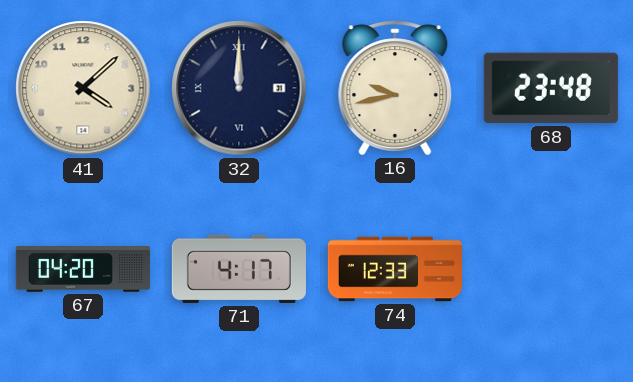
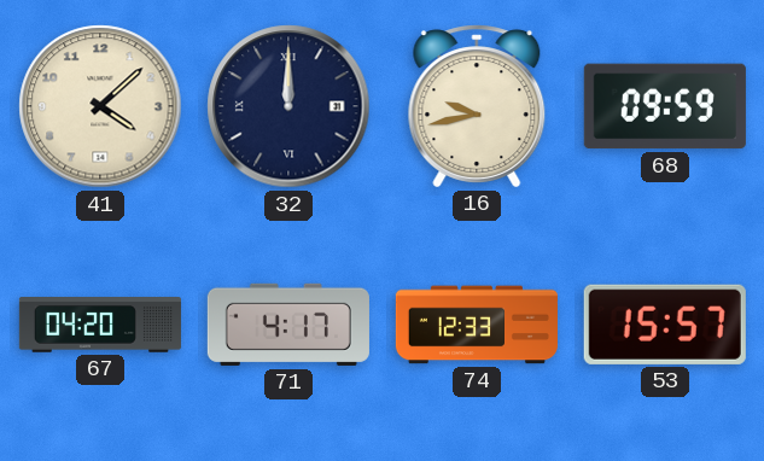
68: 23:48 -> 09:59
53: none -> 15:57
